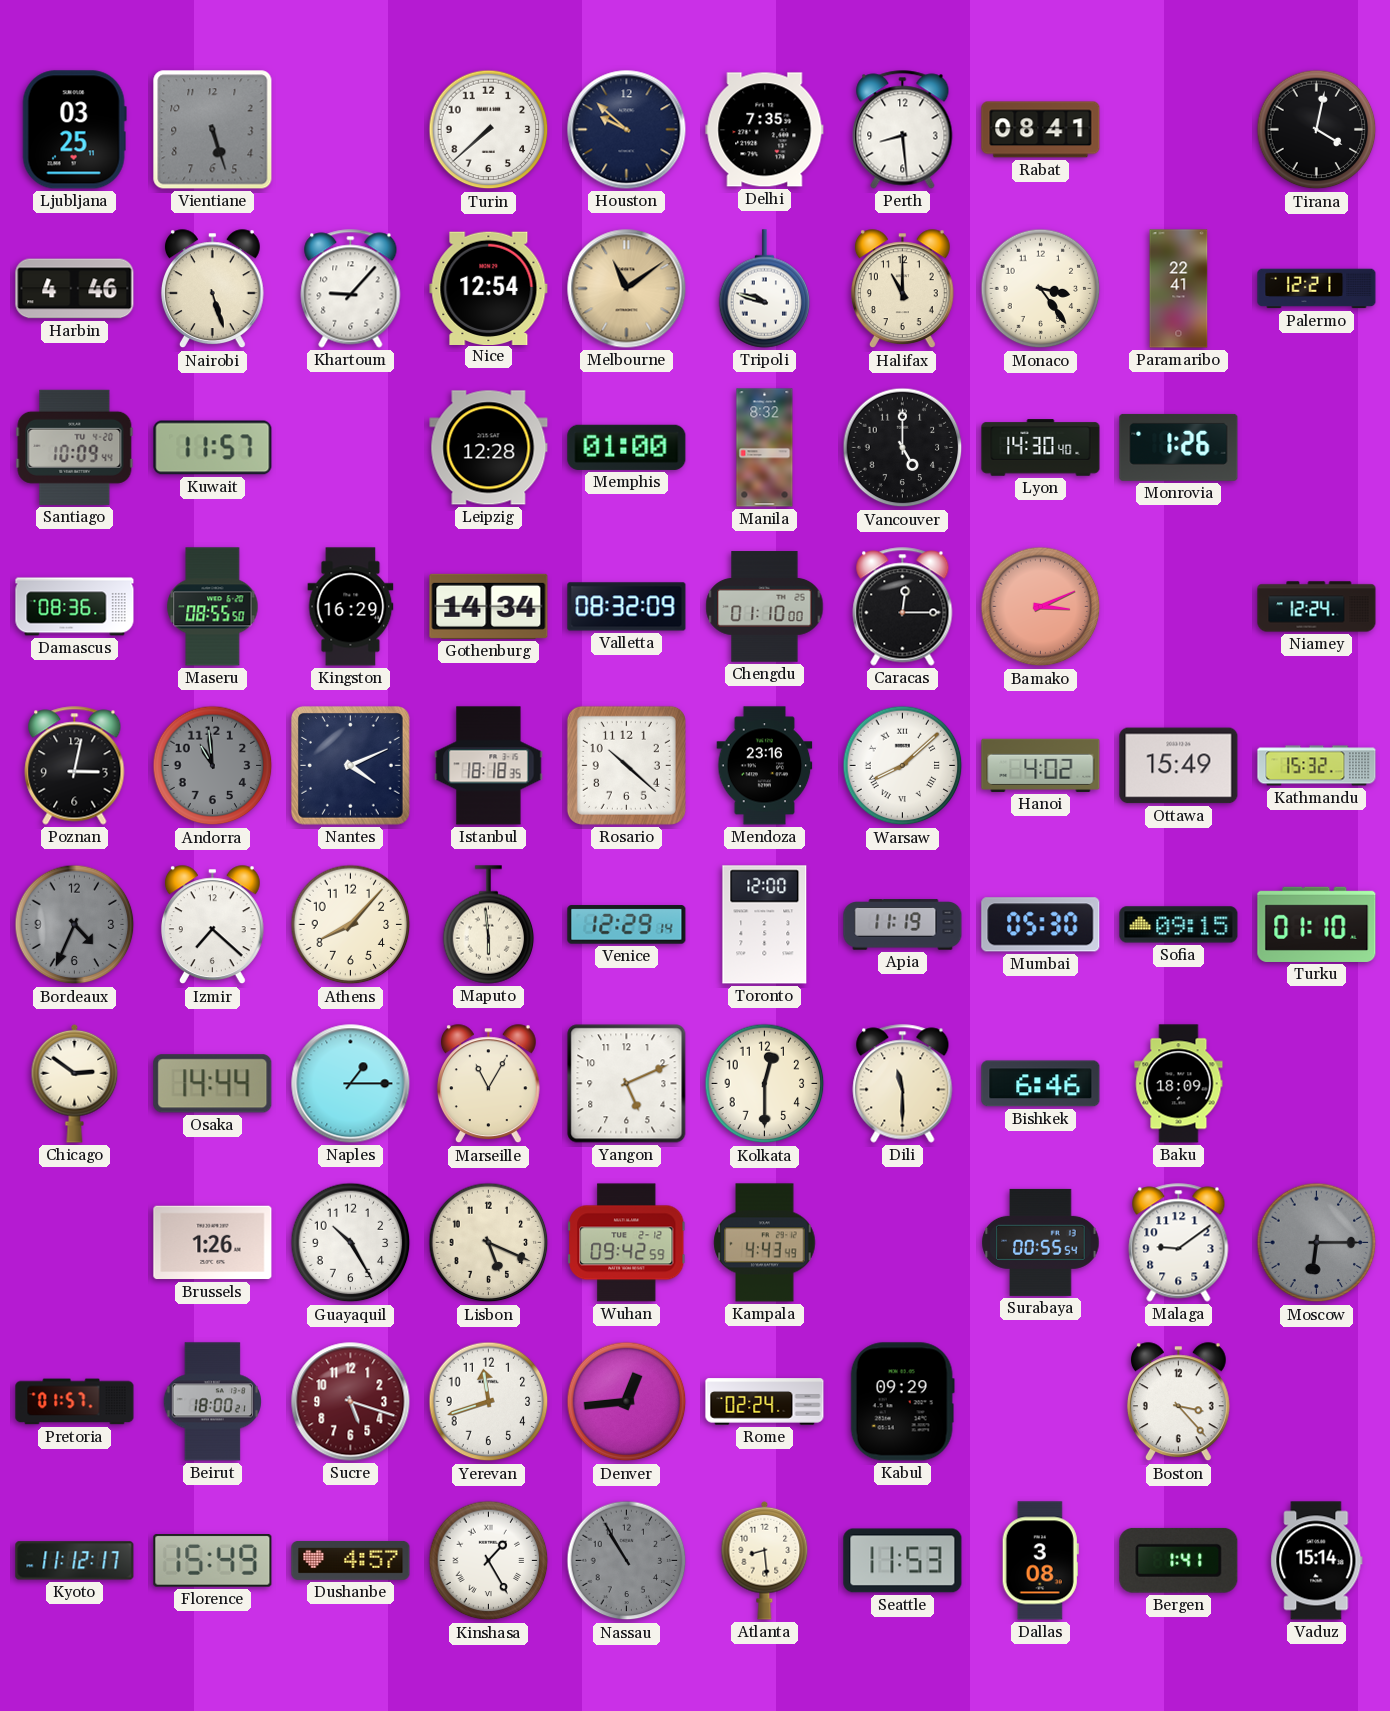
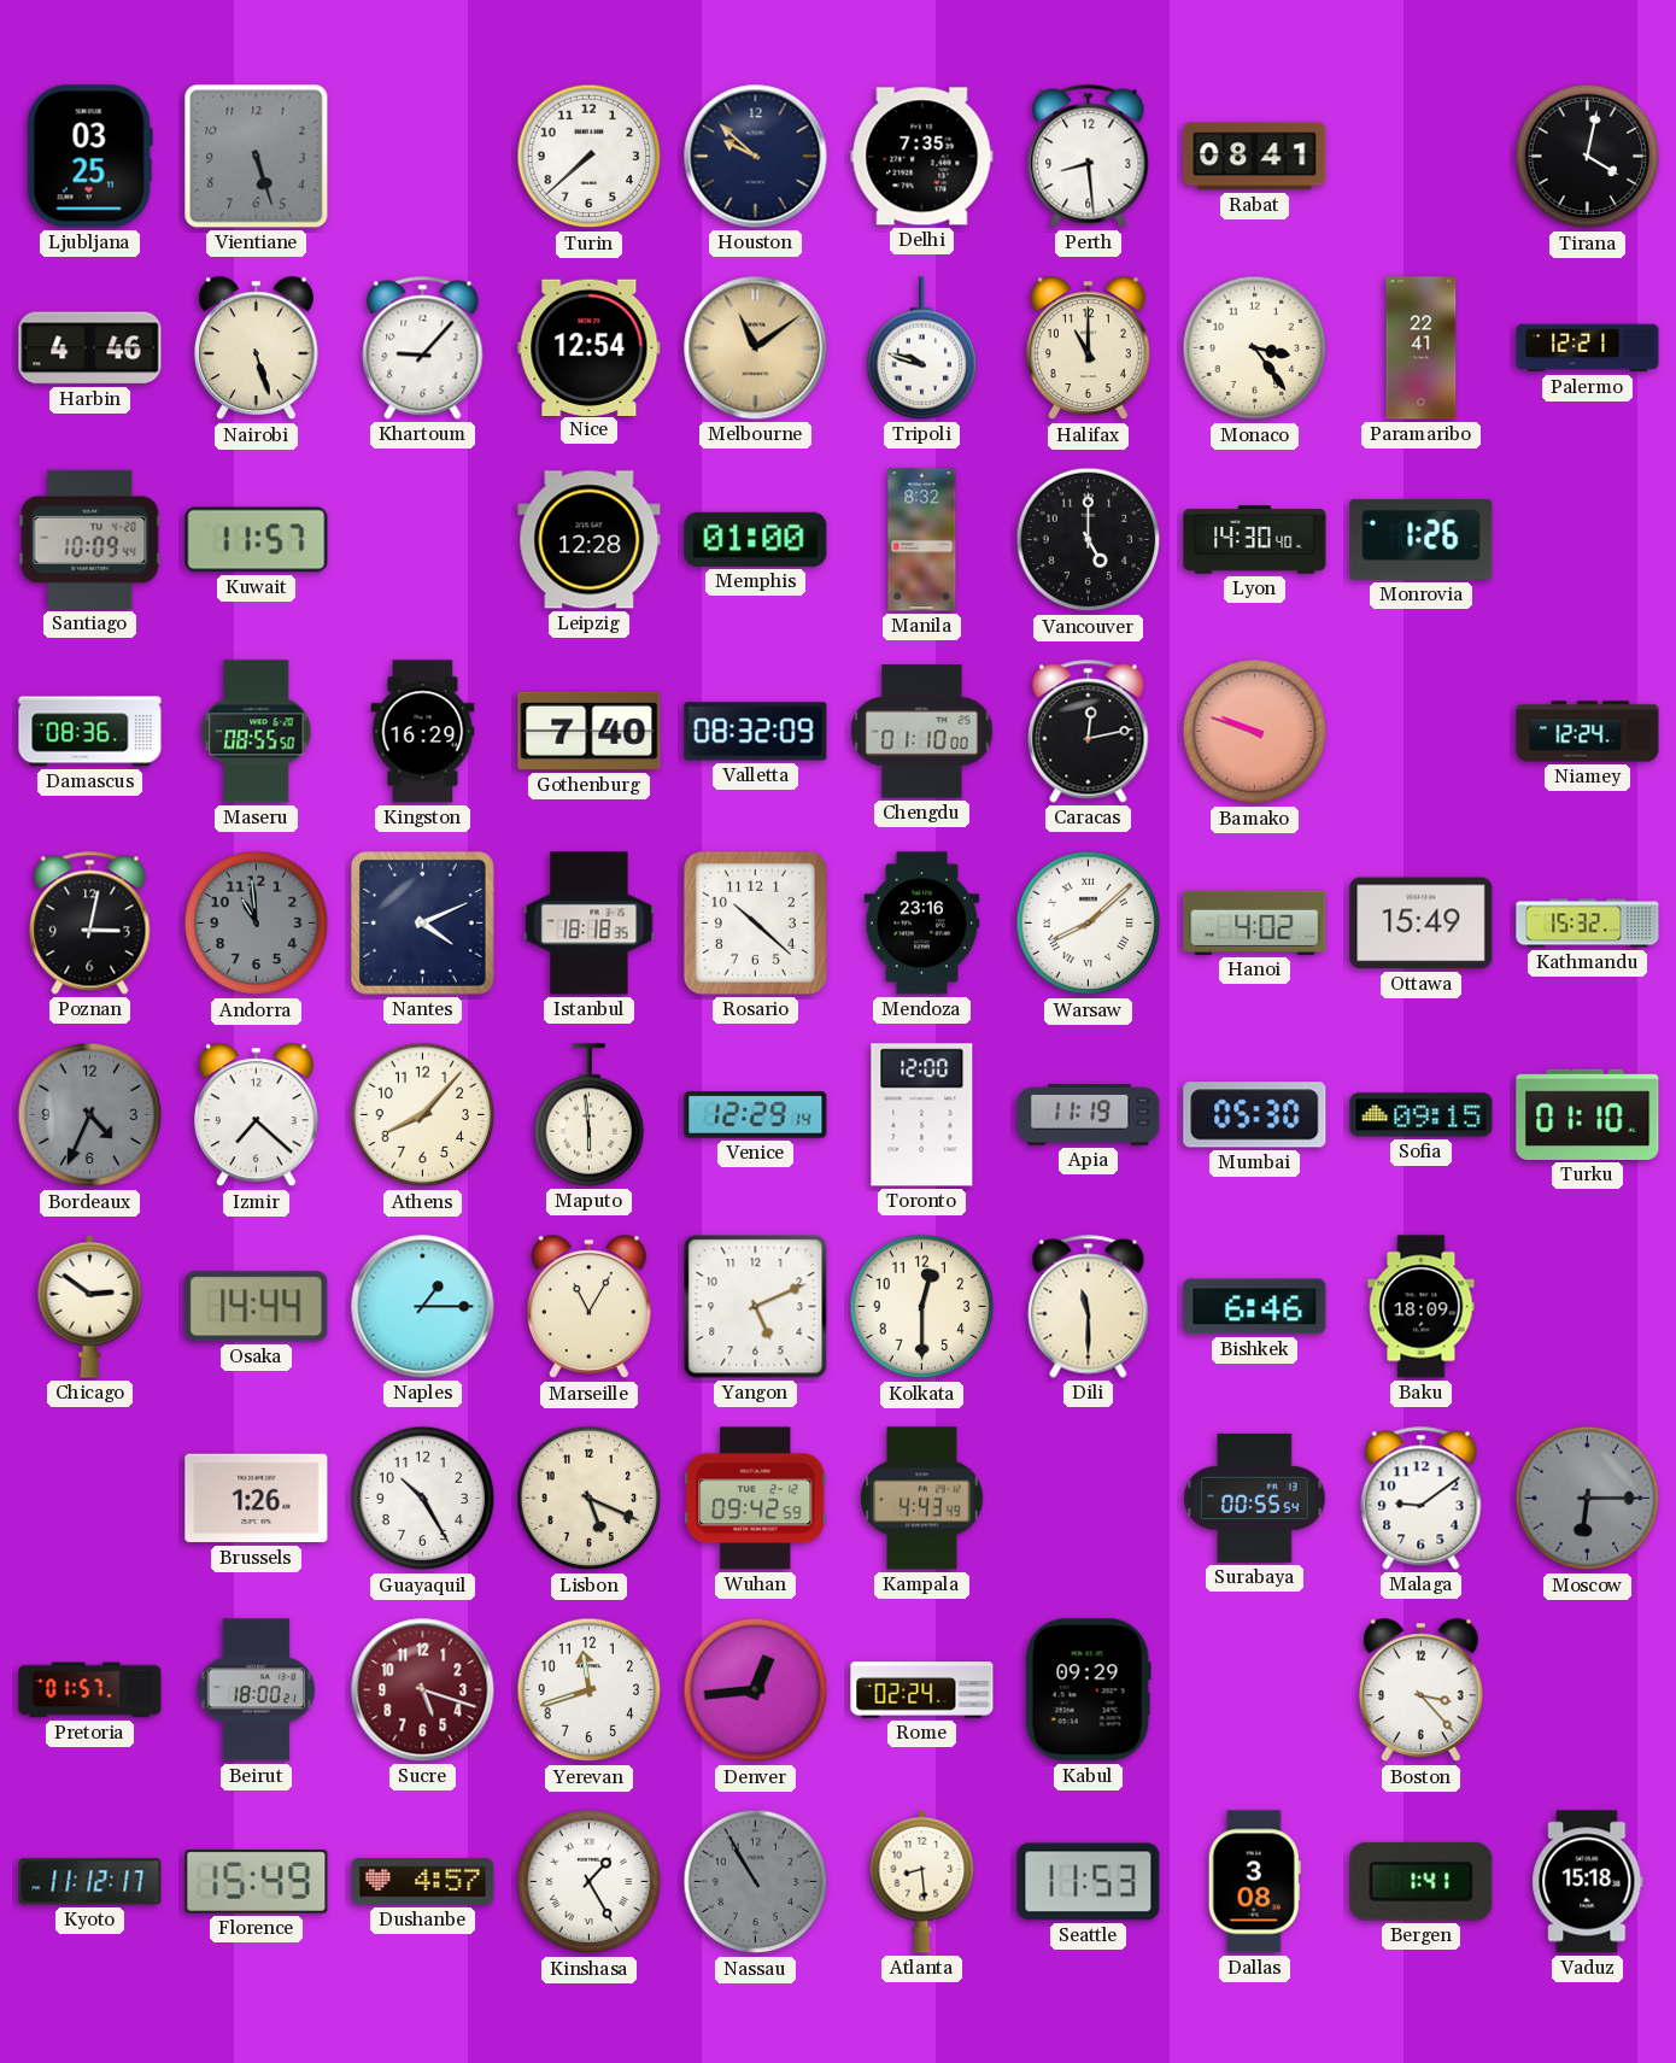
Gothenburg: 14:34 -> 7:40
Caracas: 12:15 -> 12:13
Bamako: 3:11 -> 9:48
Vaduz: 15:14 -> 15:18
